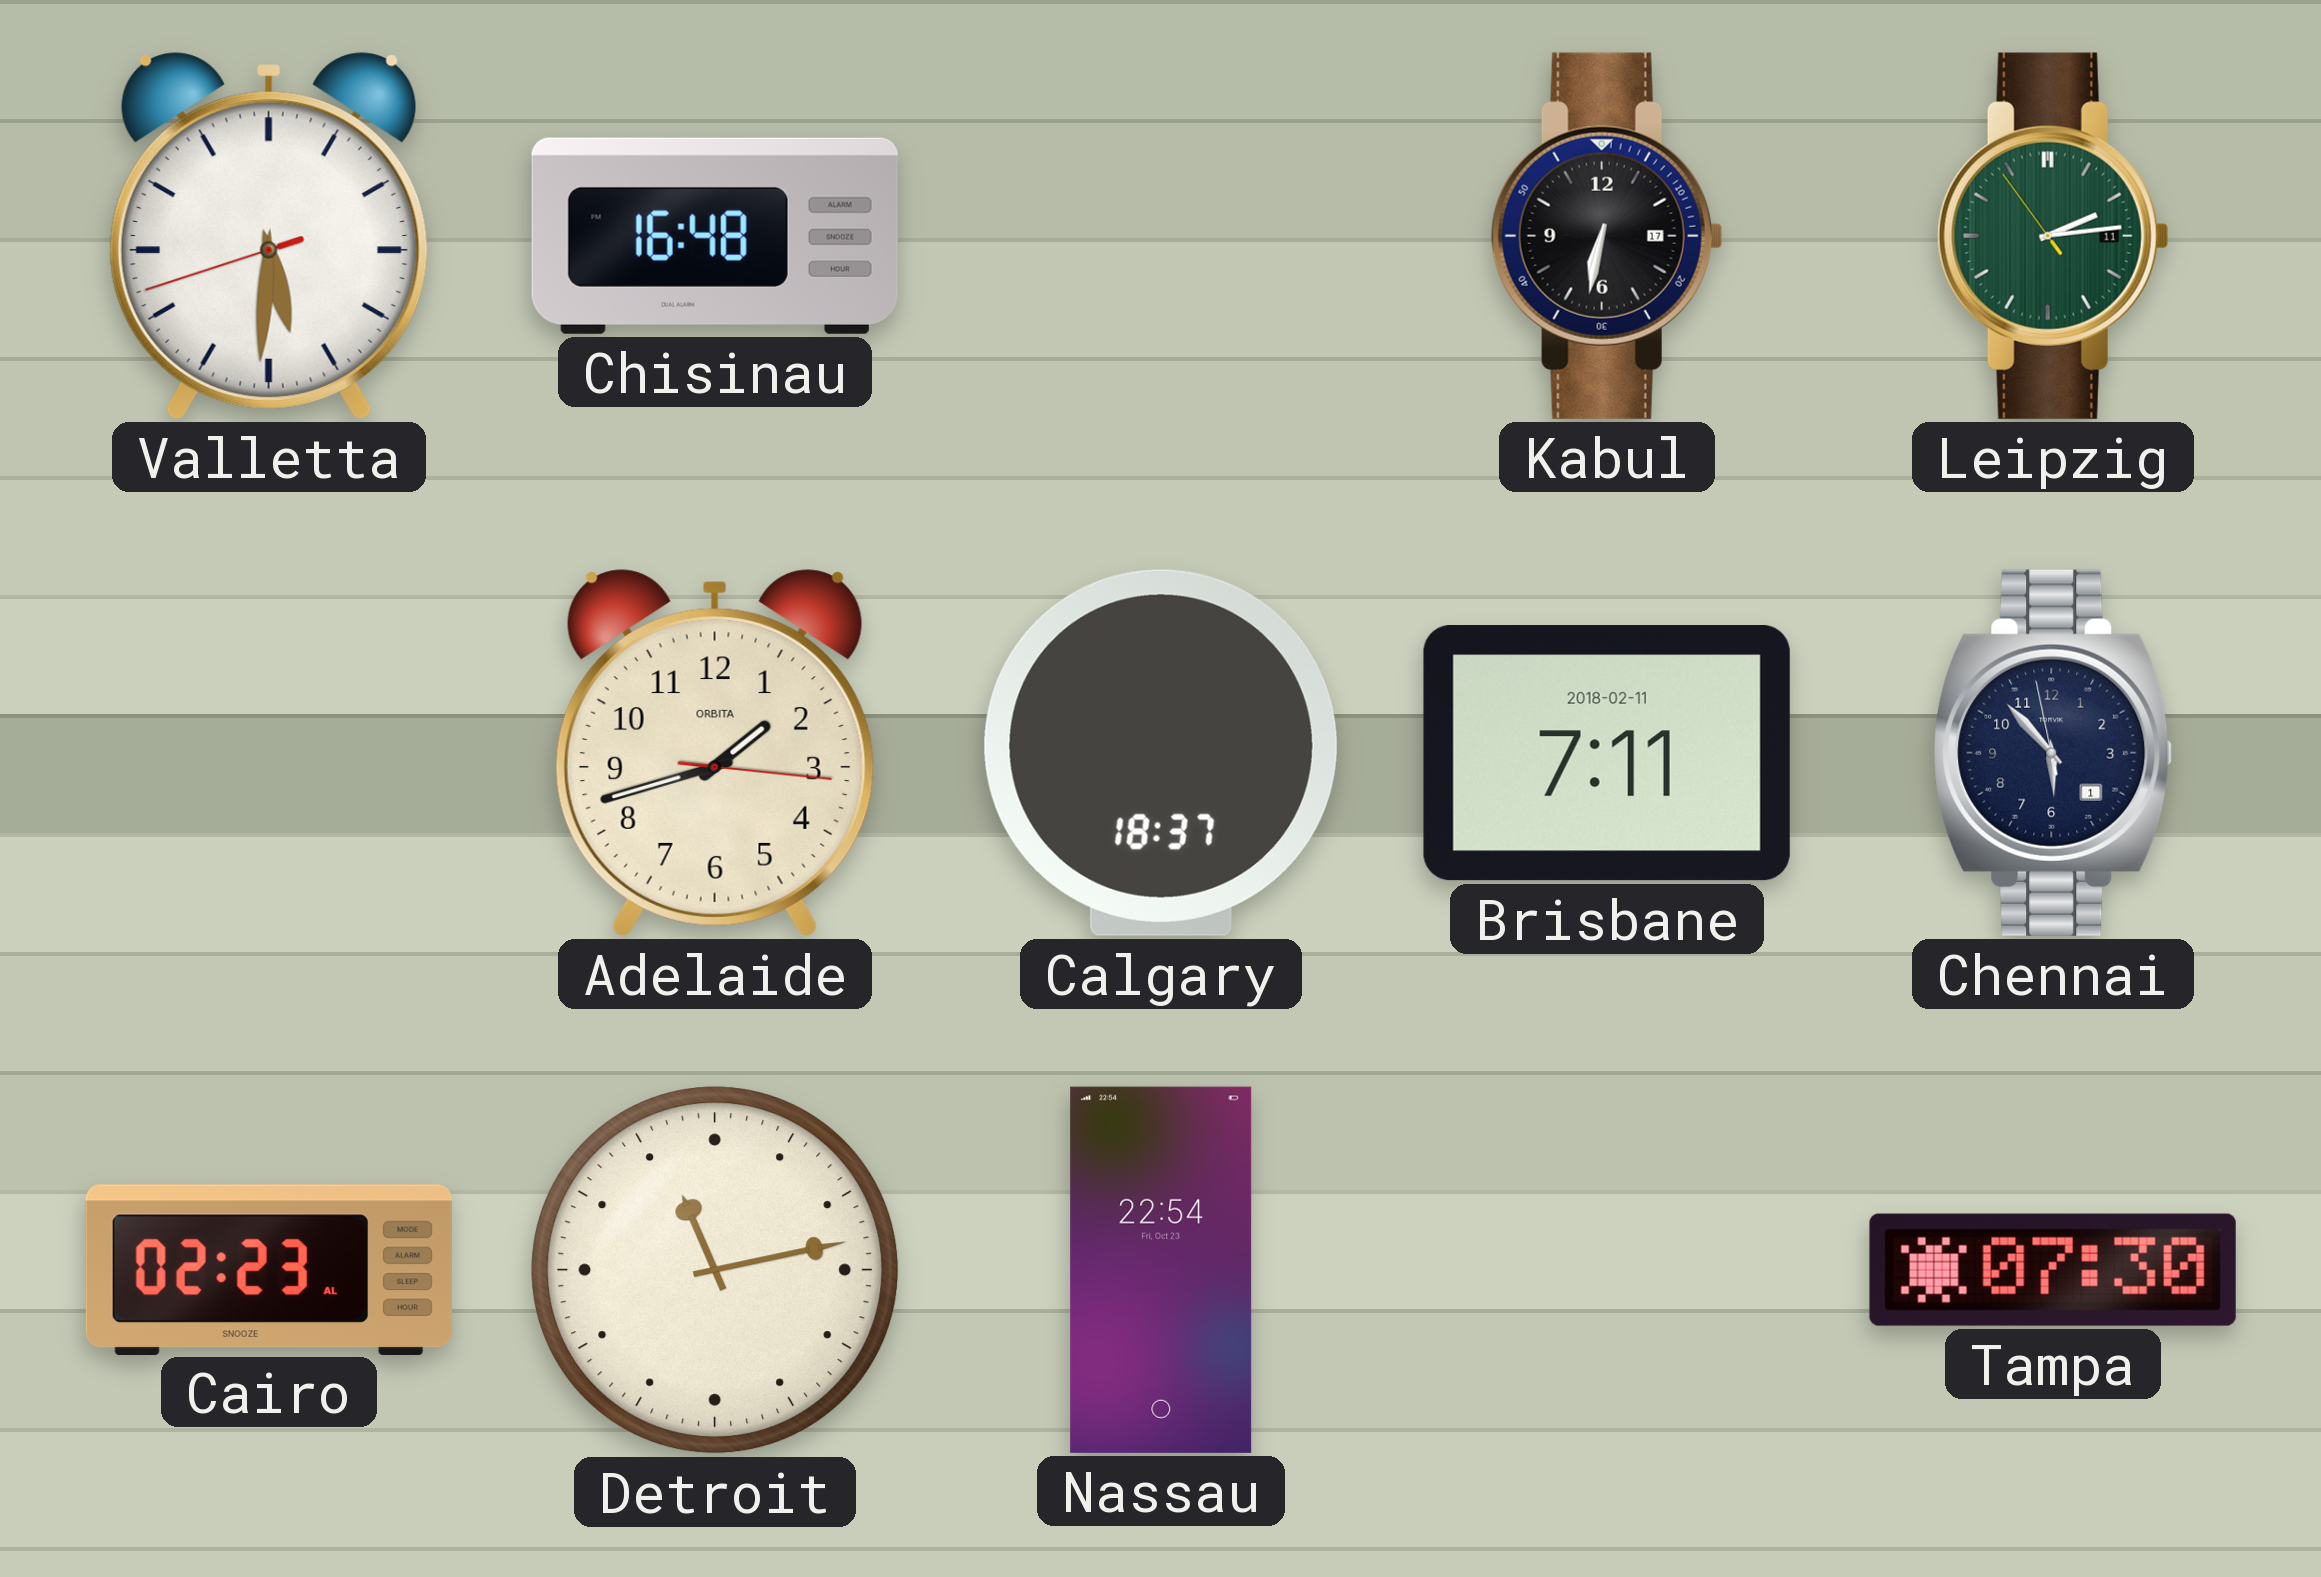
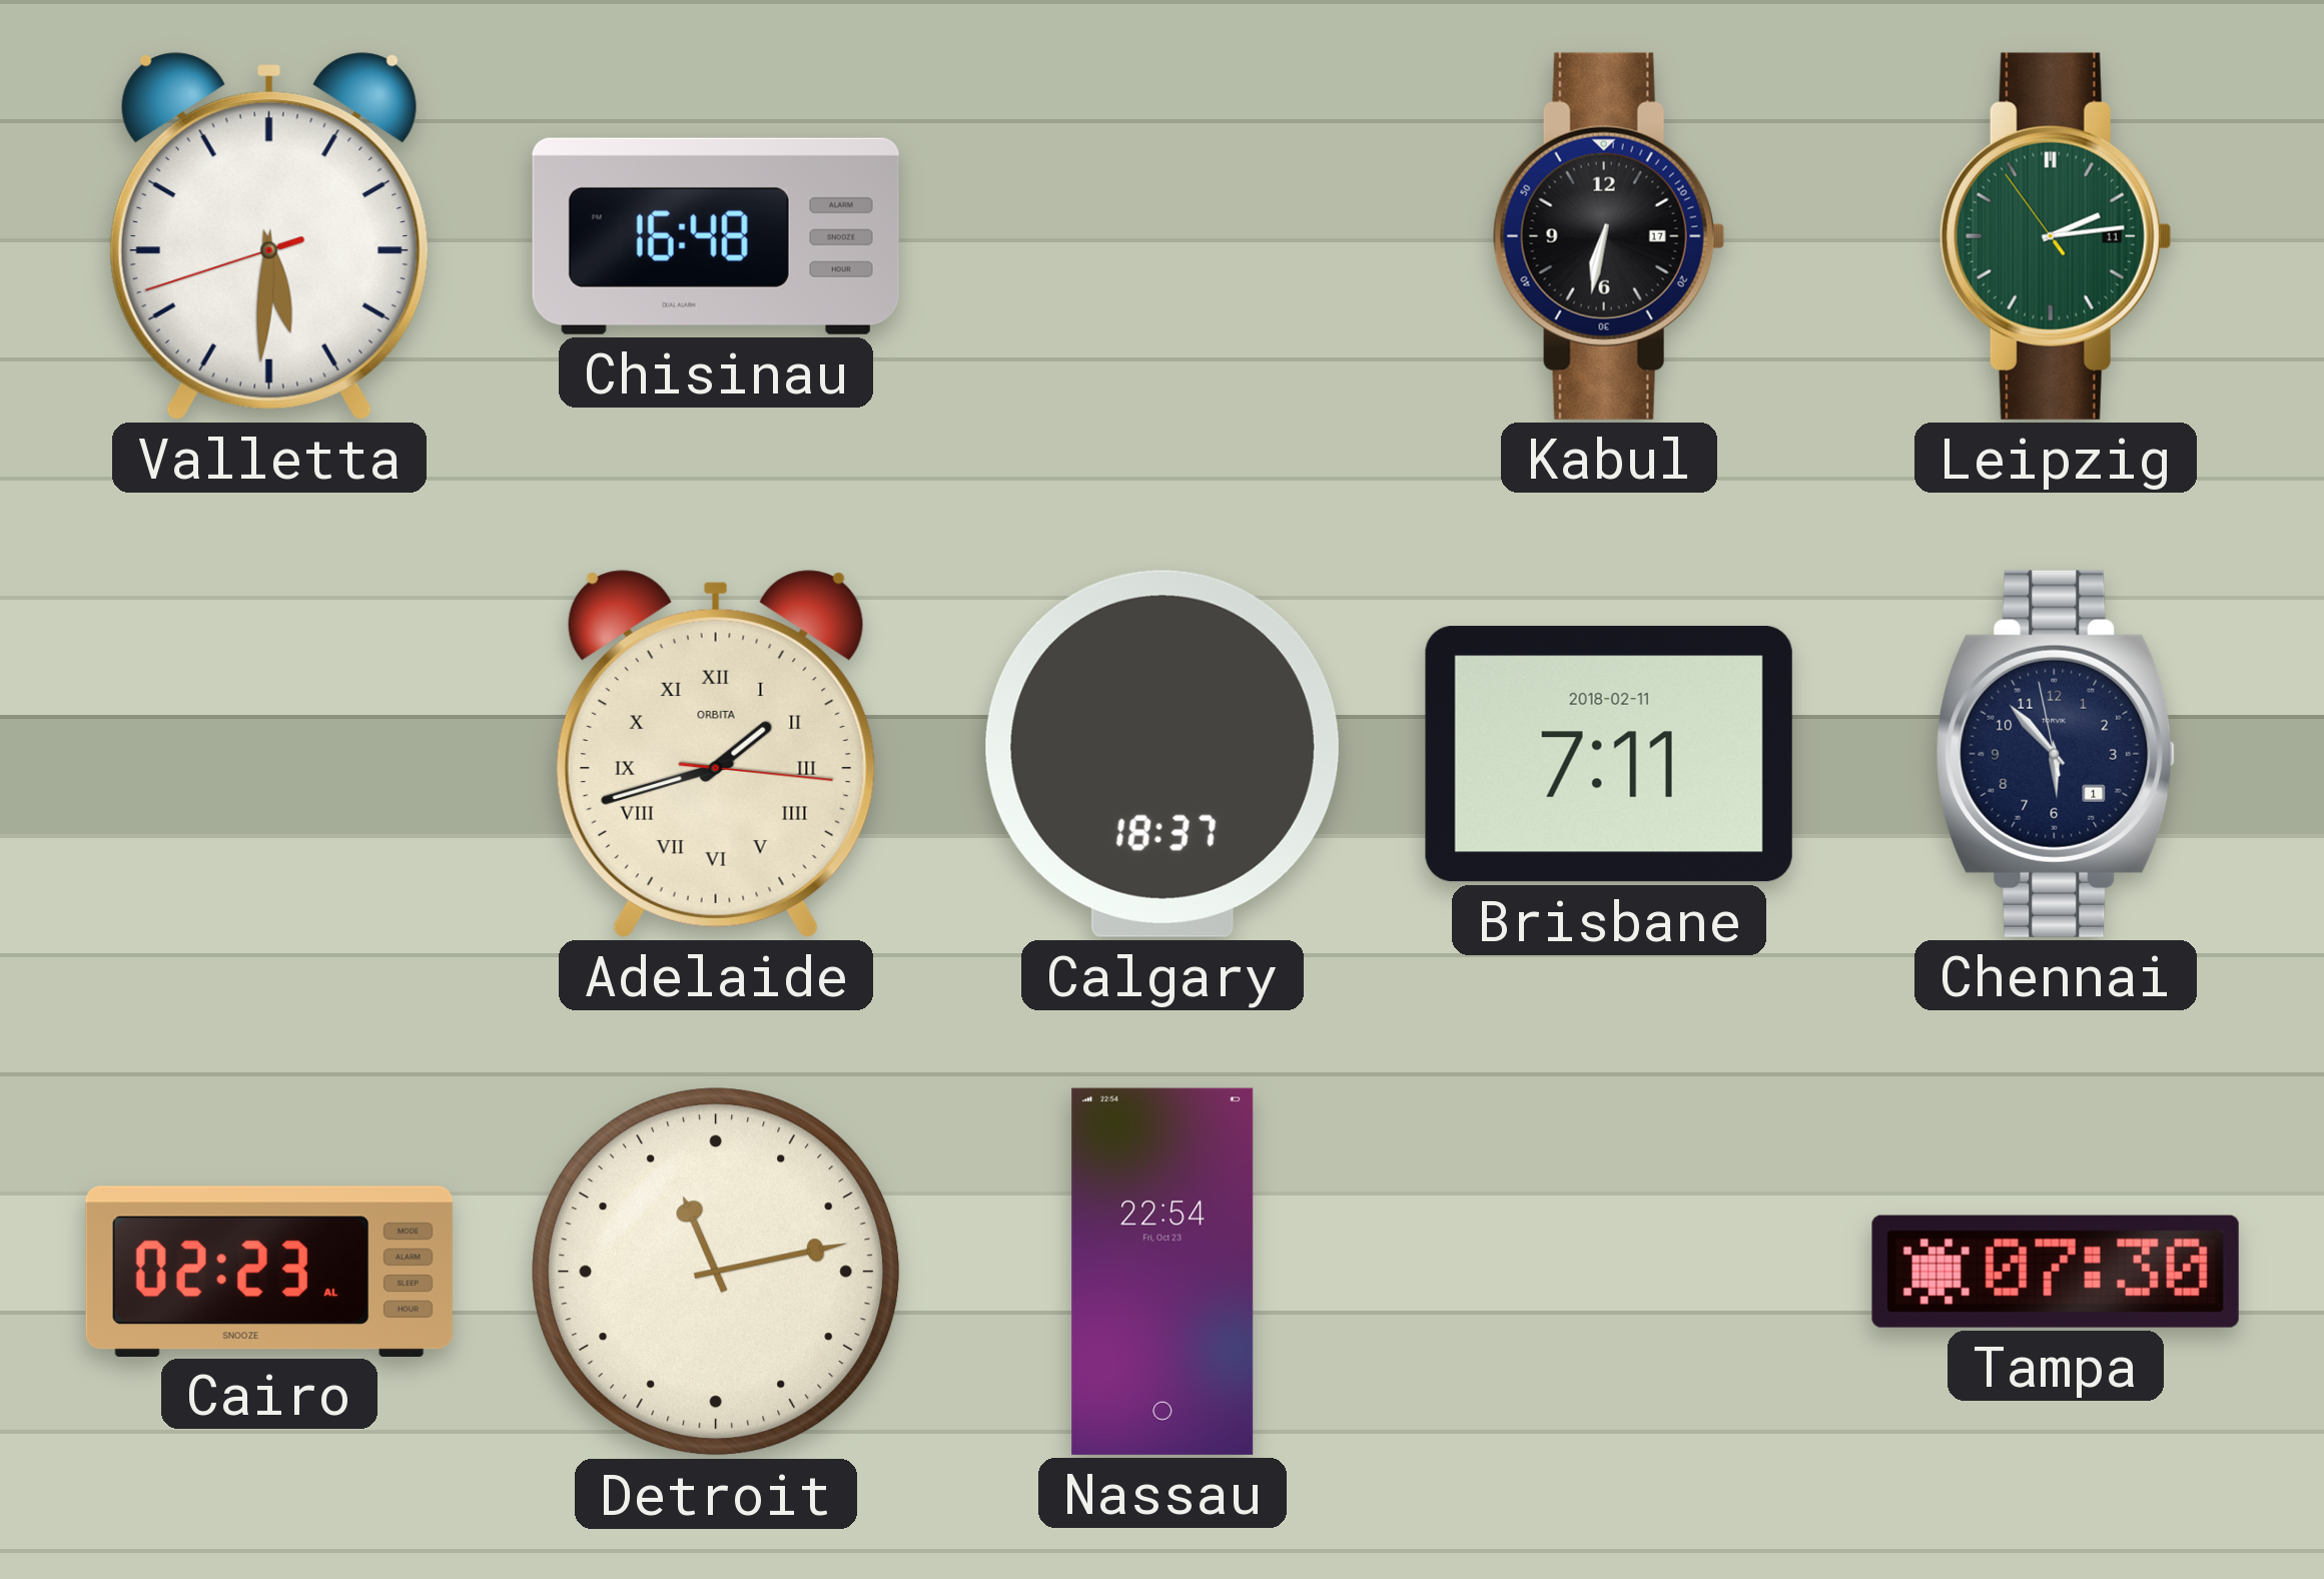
Adelaide numerals: Arabic -> Roman
